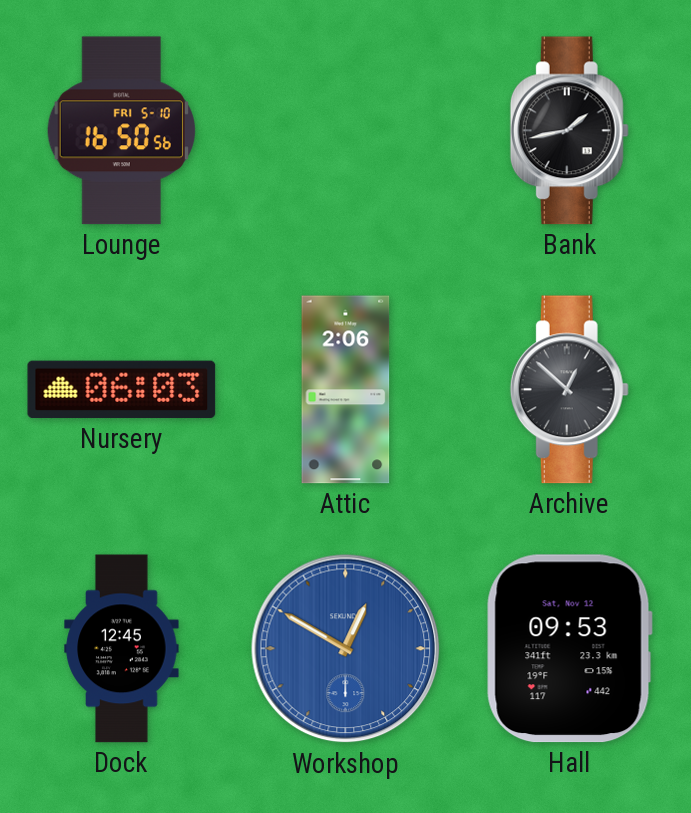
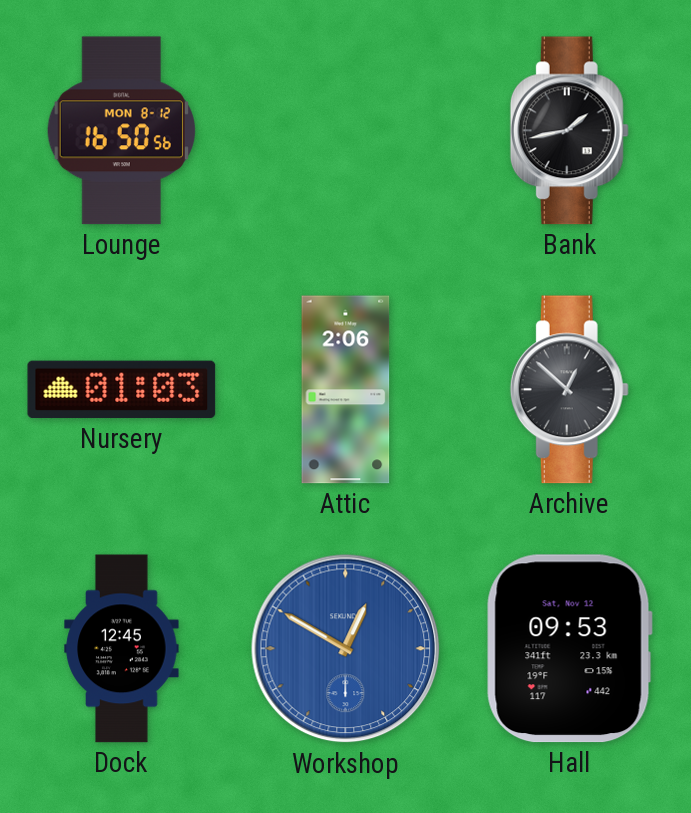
Lounge date: FRI 5-10 -> MON 8-12
Nursery: 06:03 -> 01:03
